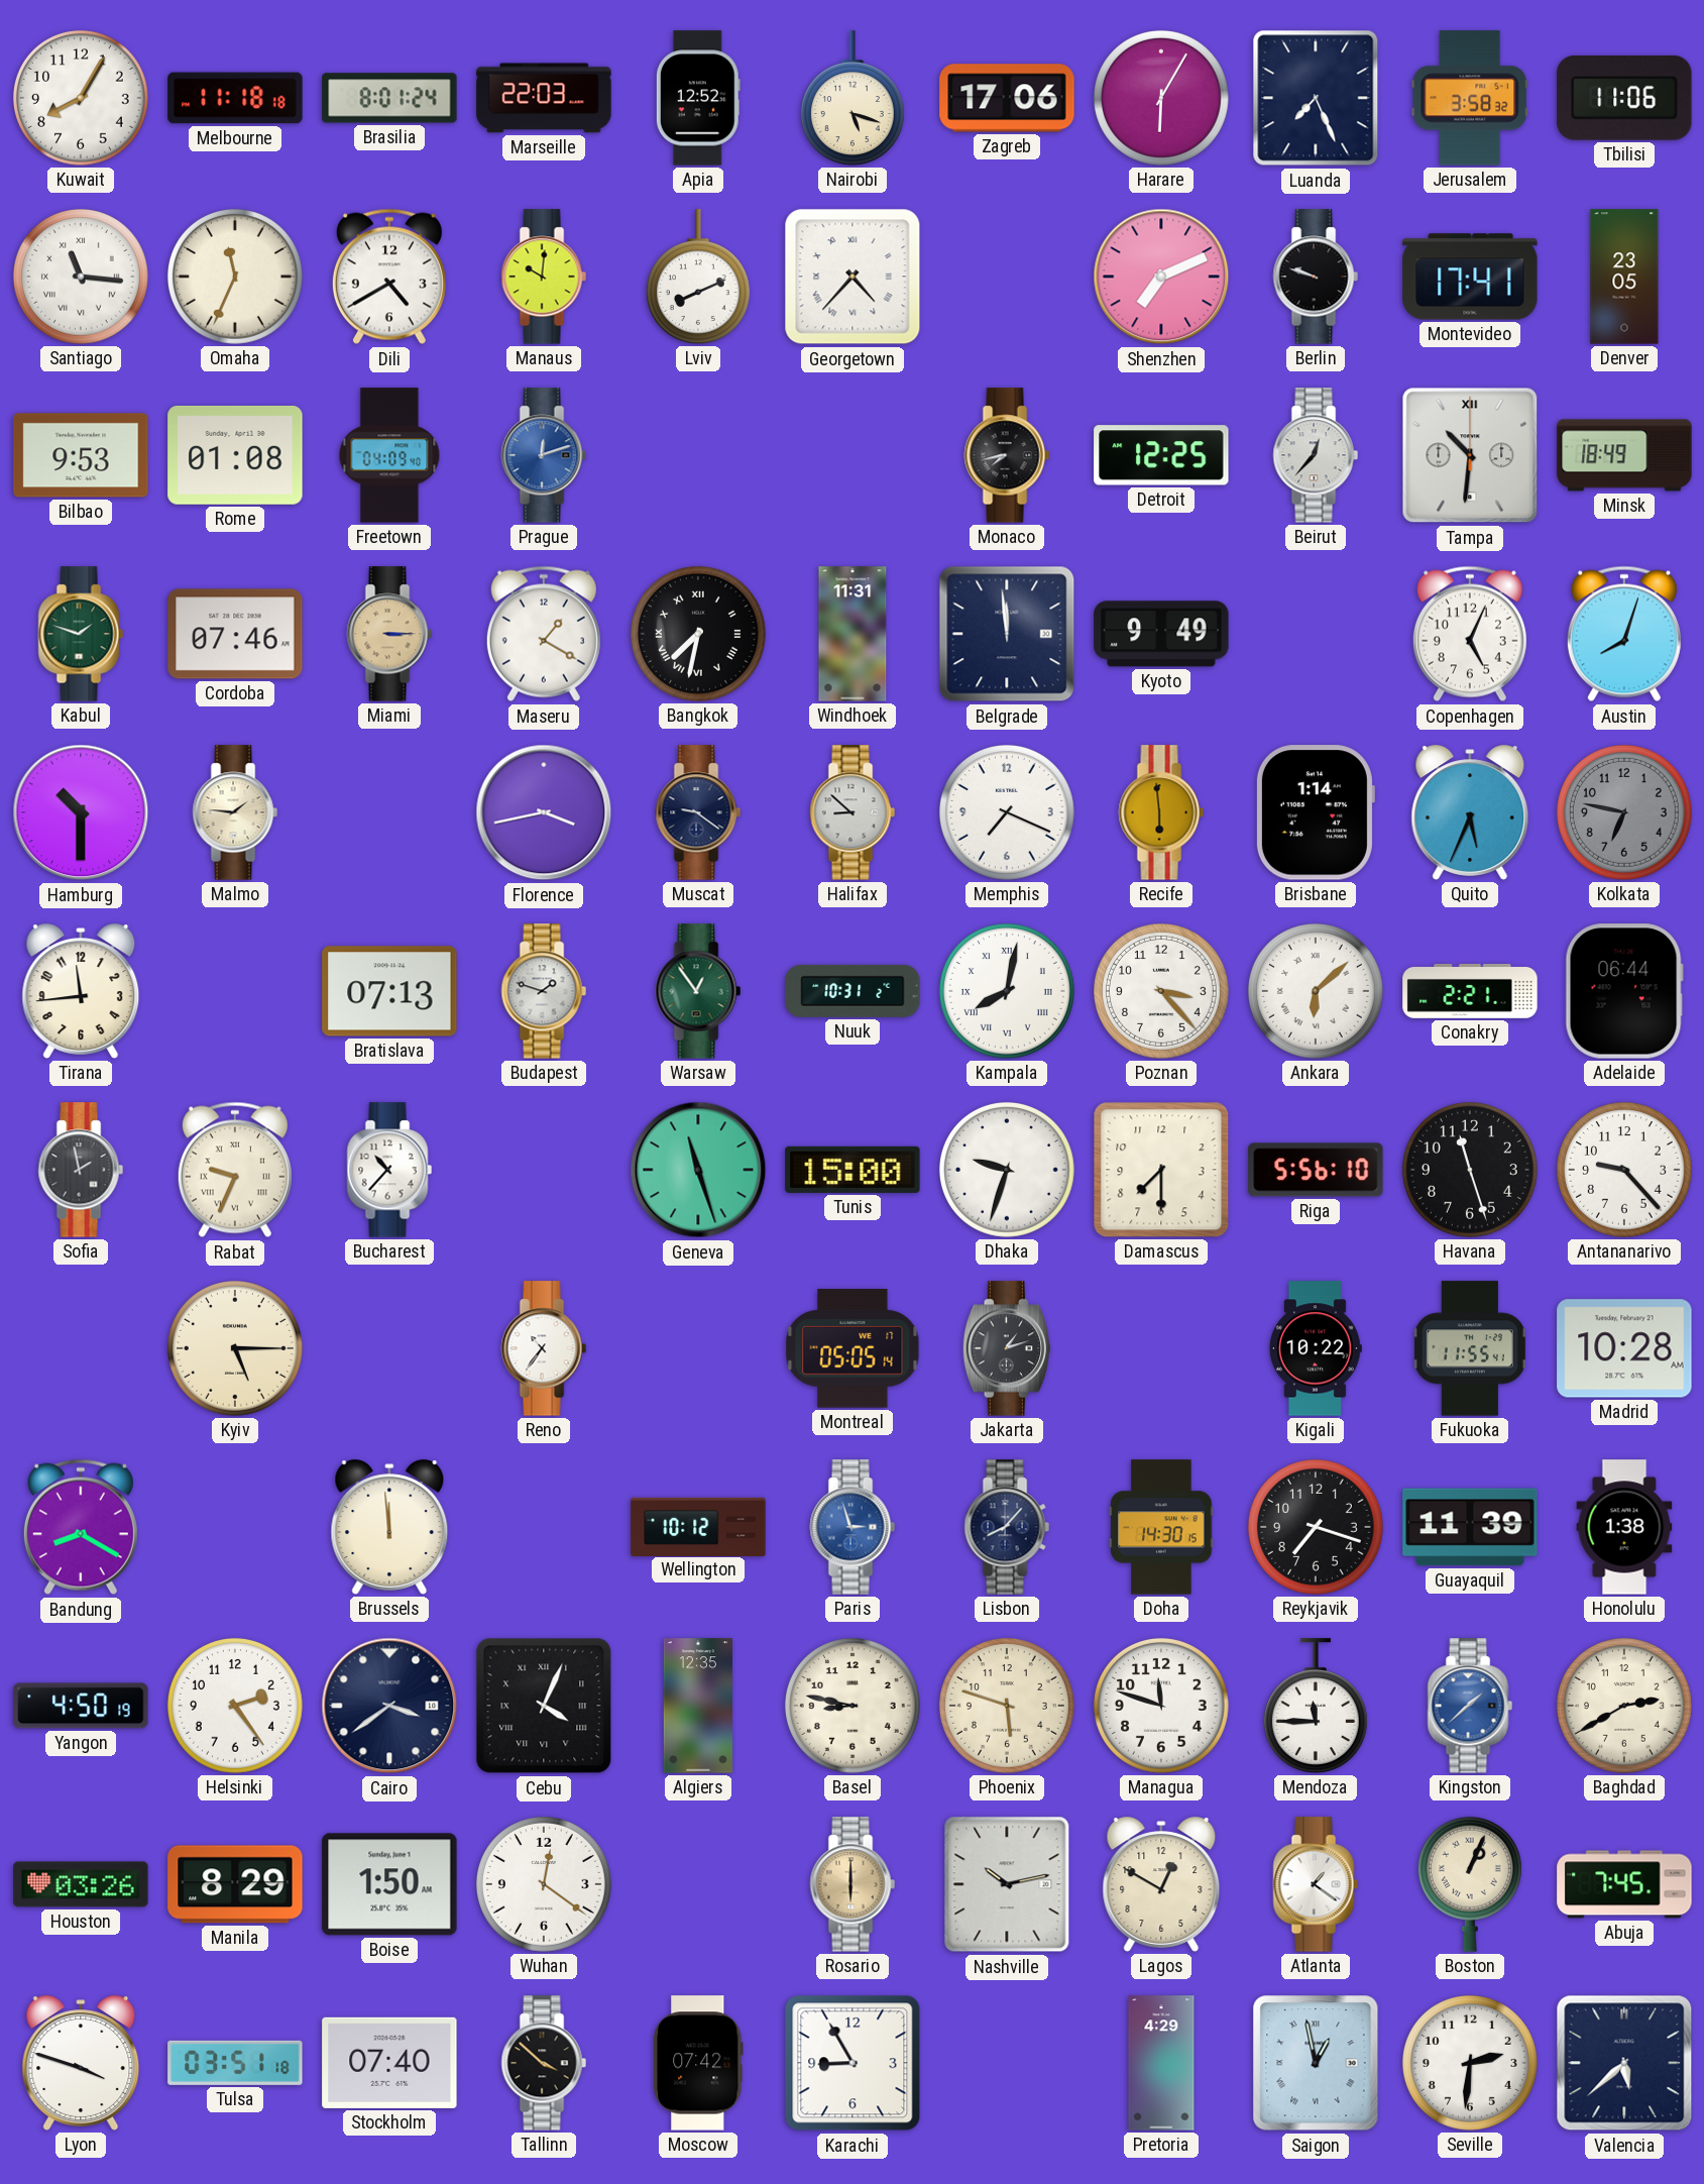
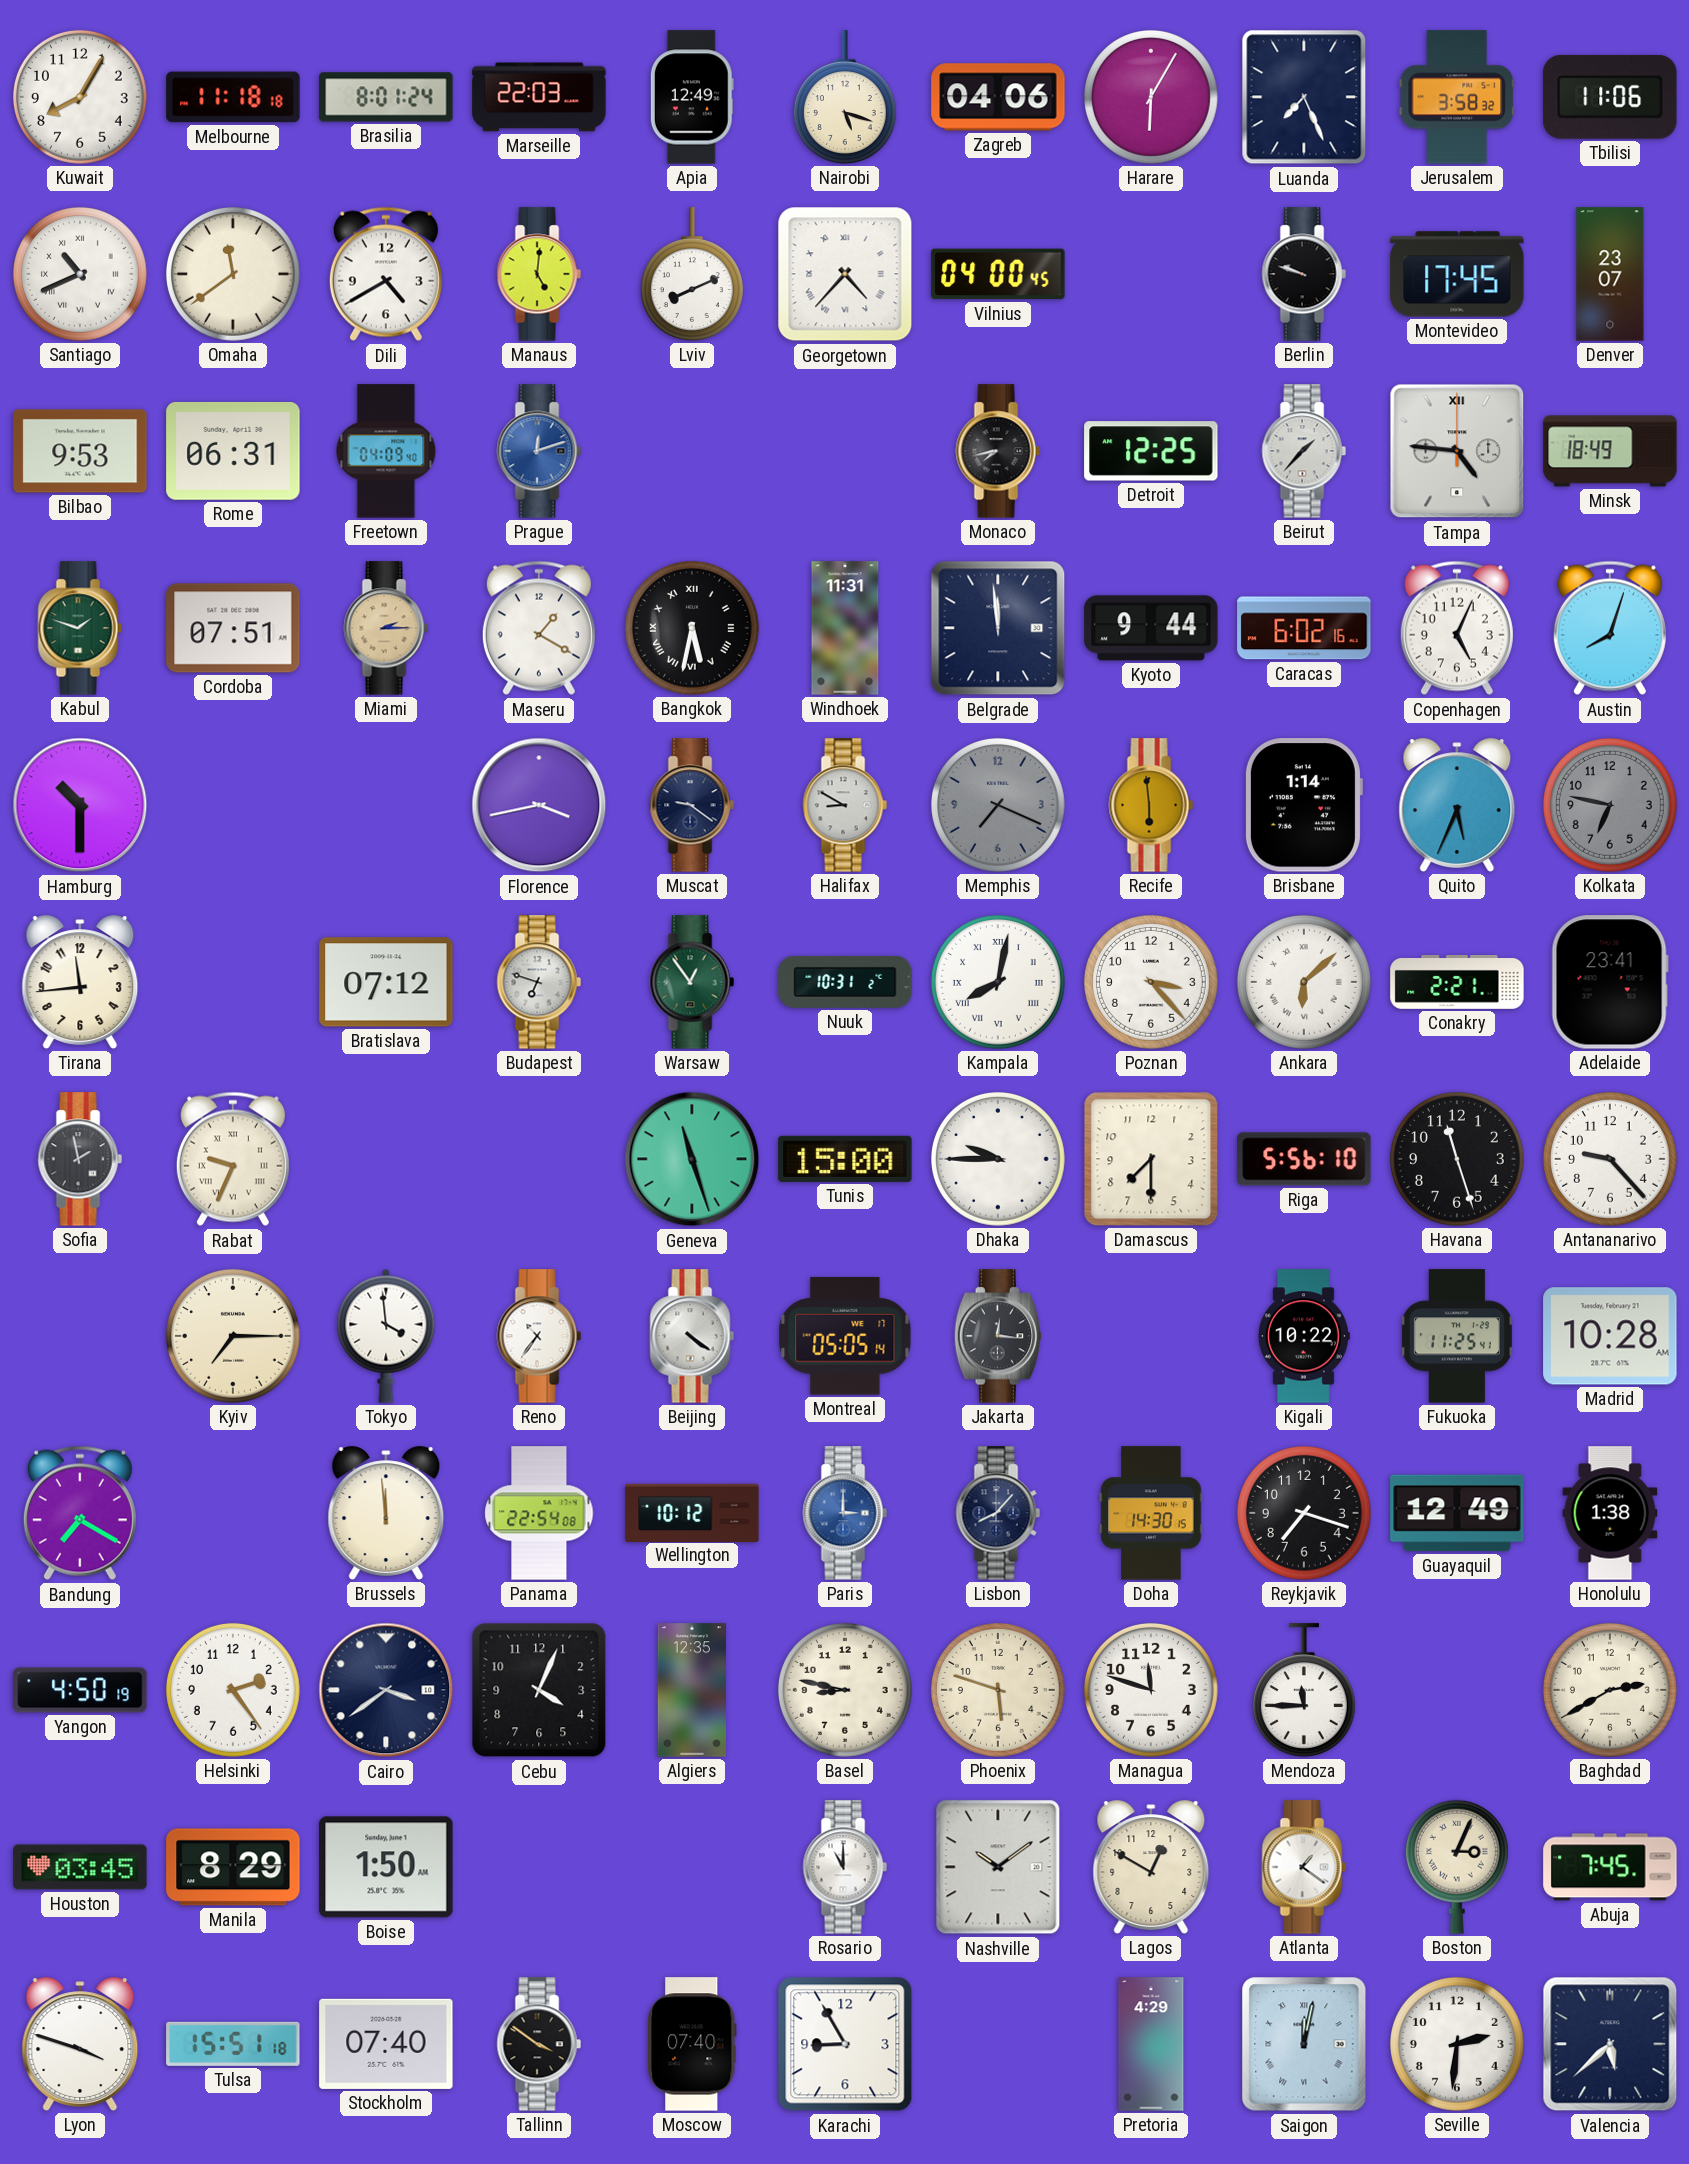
Apia: 12:52 -> 12:49
Zagreb: 17:06 -> 04:06
Santiago: 11:16 -> 10:41
Omaha: 11:34 -> 11:39
Manaus: 10:01 -> 5:01
Vilnius: none -> 04:00
Shenzhen: 7:11 -> none
Montevideo: 17:41 -> 17:45
Denver: 23:05 -> 23:07
Rome: 01:08 -> 06:31
Beirut: 12:37 -> 1:37
Tampa: 10:31 -> 4:46
Cordoba: 07:46 -> 07:51
Miami: 3:15 -> 2:15
Bangkok: 7:32 -> 5:32
Kyoto: 9:49 -> 9:44
Caracas: none -> 6:02
Malmo: 1:46 -> none
Halifax: 8:52 -> 8:50
Memphis dial: white -> grey
Bratislava: 07:13 -> 07:12
Budapest: 1:48 -> 6:48
Adelaide: 06:44 -> 23:41
Bucharest: 10:37 -> none
Dhaka: 9:33 -> 9:45
Kyiv: 5:15 -> 7:15
Tokyo: none -> 3:59
Beijing: none -> 4:21
Jakarta: 1:12 -> 12:16
Fukuoka: 11:55 -> 11:25
Bandung: 8:20 -> 7:20
Panama: none -> 22:54
Paris: 2:57 -> 3:00
Guayaquil: 11:39 -> 12:49
Cebu numerals: Roman -> Arabic
Kingston: 1:38 -> none
Houston: 03:26 -> 03:45
Wuhan: 12:21 -> none
Rosario: 6:00 -> 11:00
Rosario dial: champagne -> white
Nashville: 10:13 -> 10:09
Boston: 1:04 -> 3:04
Tulsa: 03:51 -> 15:51
Tallinn: 3:52 -> 3:51
Moscow: 07:42 -> 07:40
Saigon: 12:58 -> 12:02
